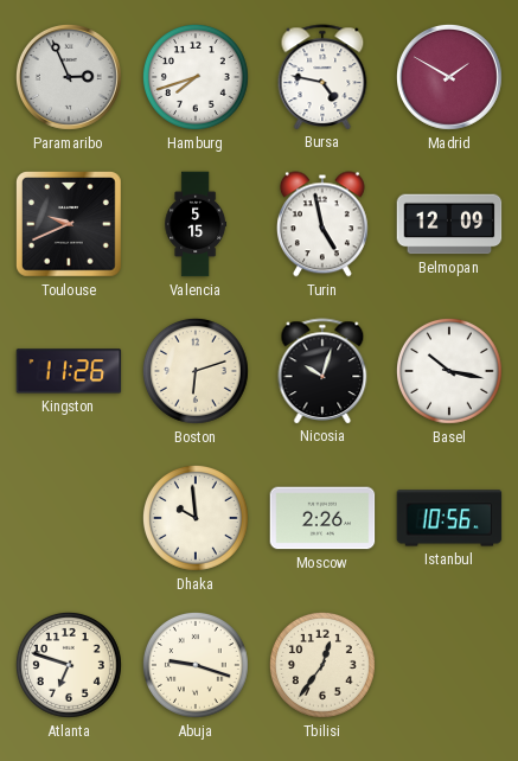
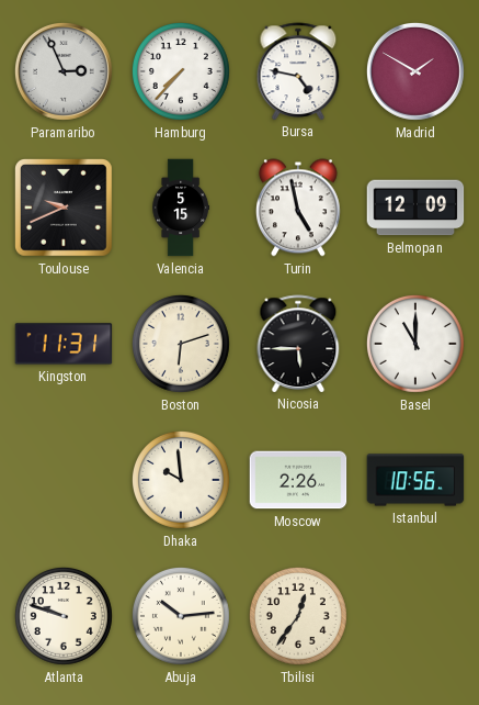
Hamburg: 7:42 -> 7:37
Kingston: 11:26 -> 11:31
Nicosia: 10:03 -> 5:45
Basel: 10:17 -> 11:00
Atlanta: 6:48 -> 9:48
Abuja: 9:18 -> 10:14
